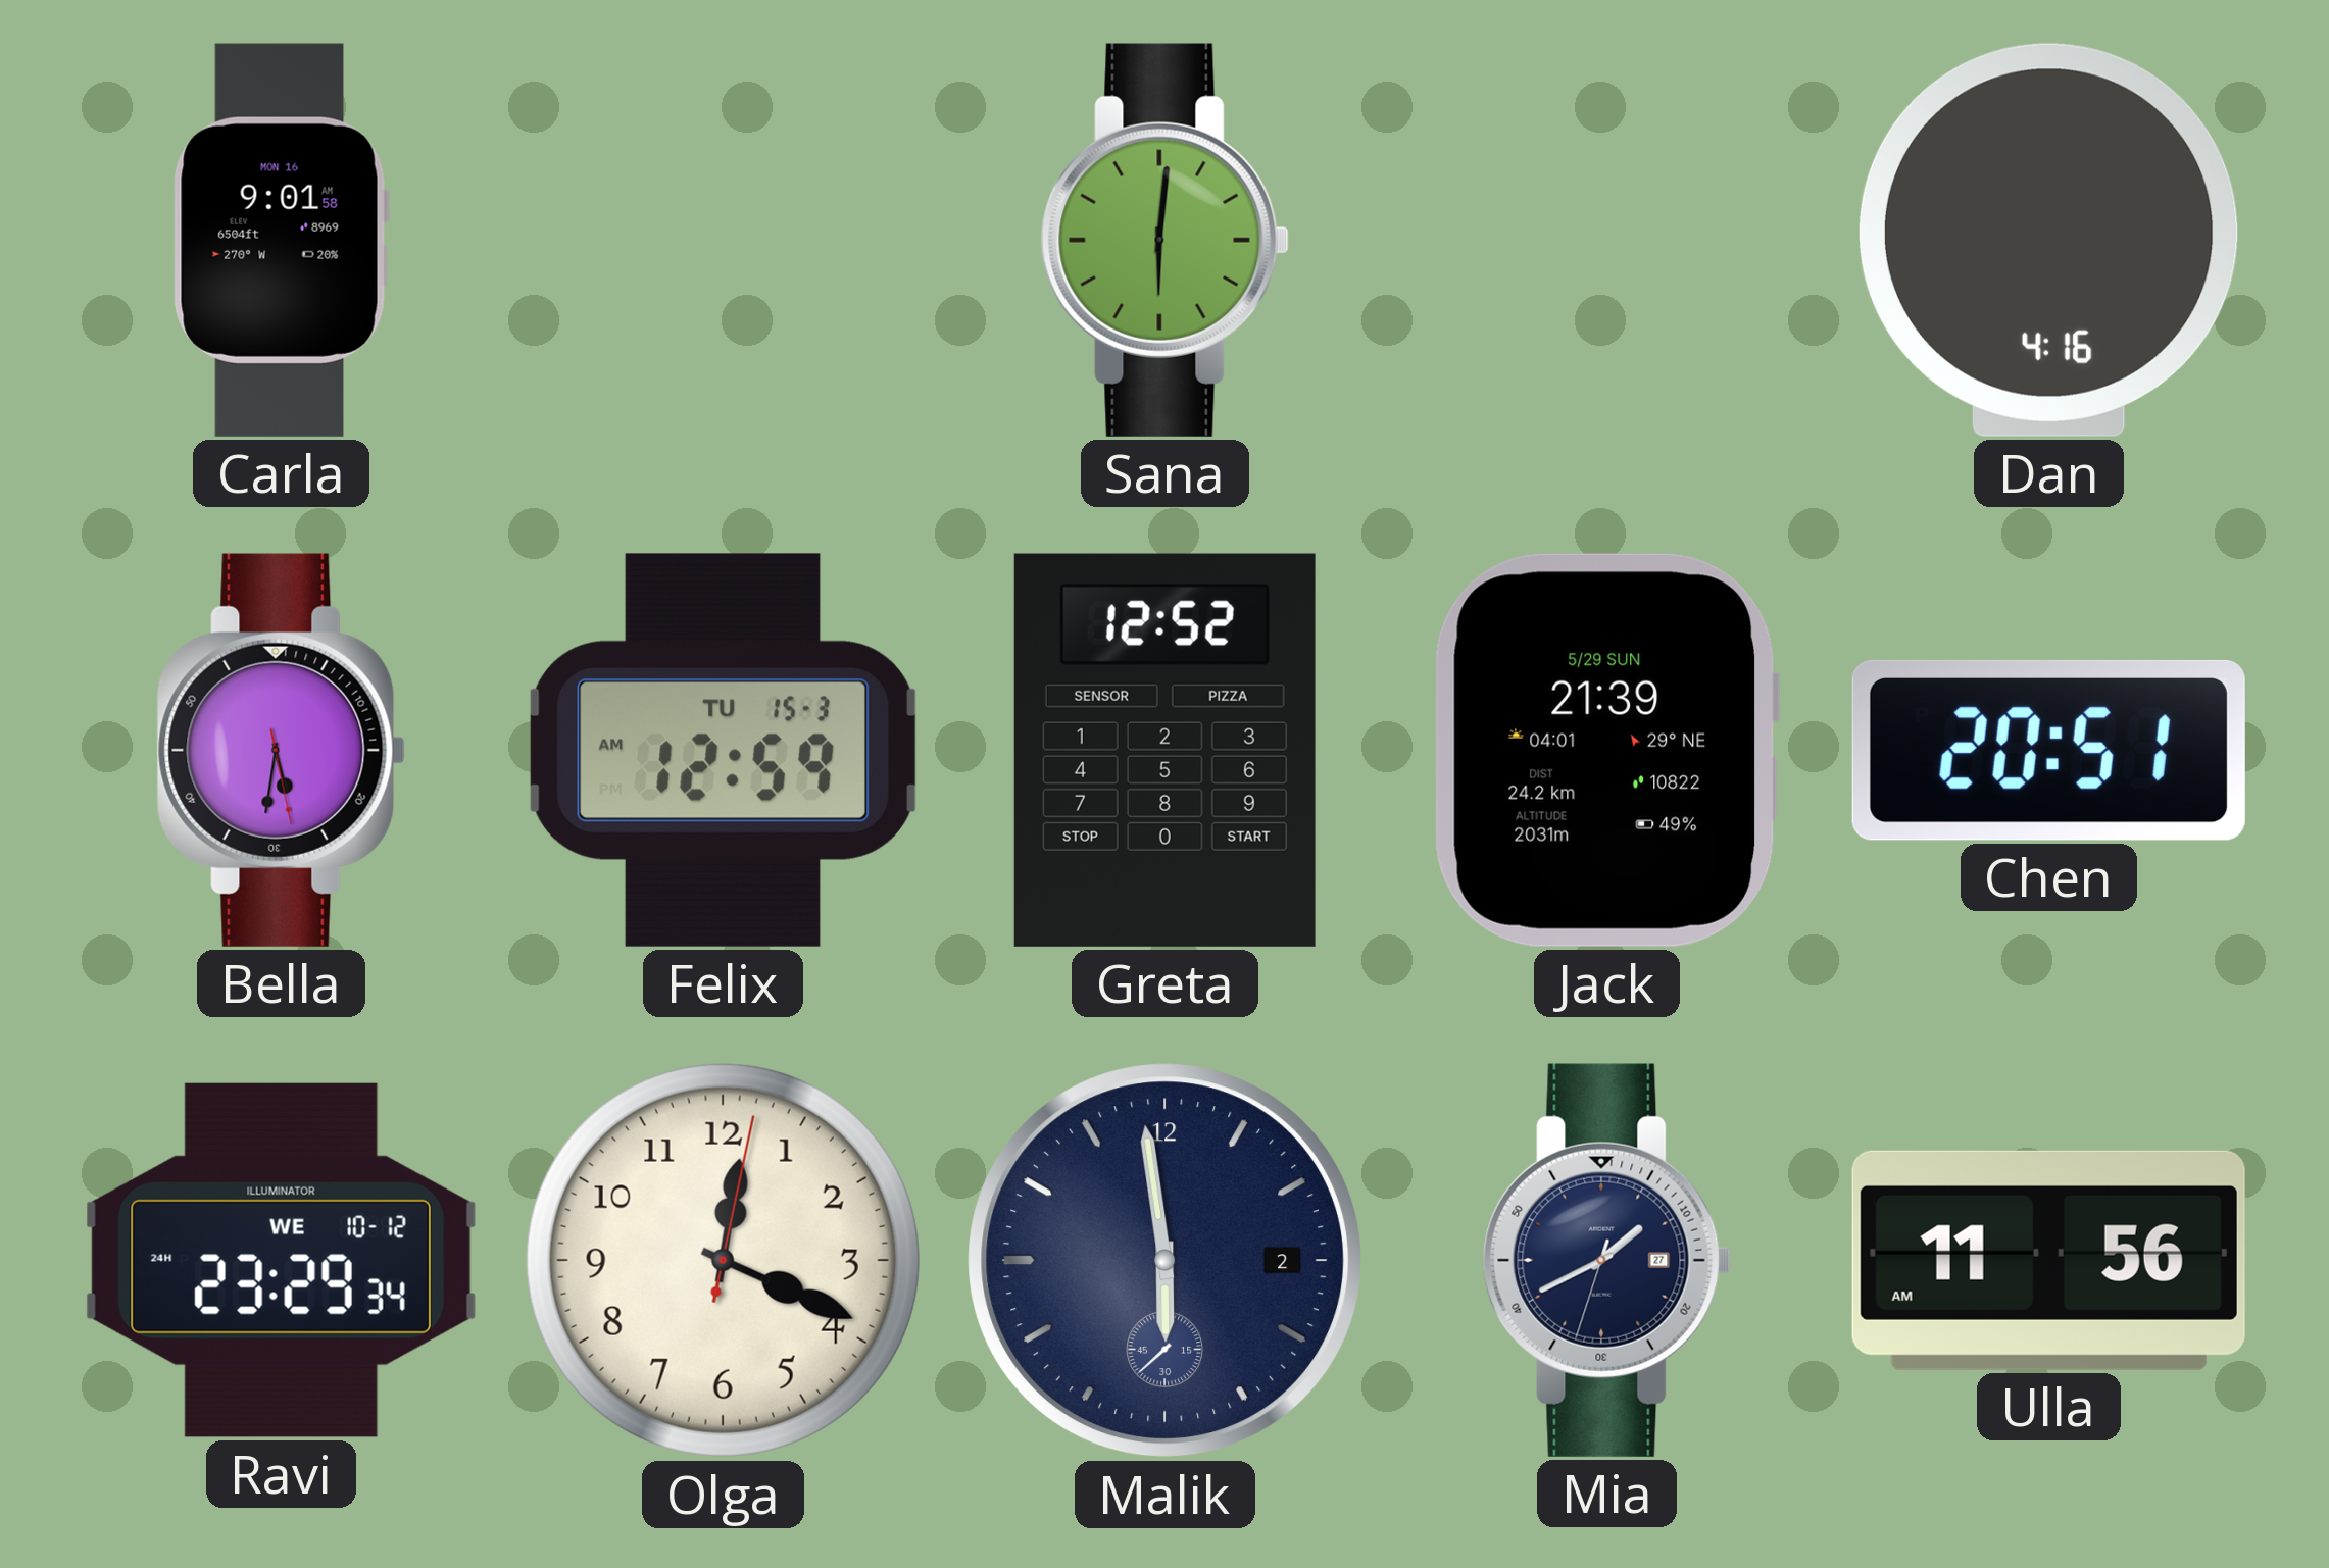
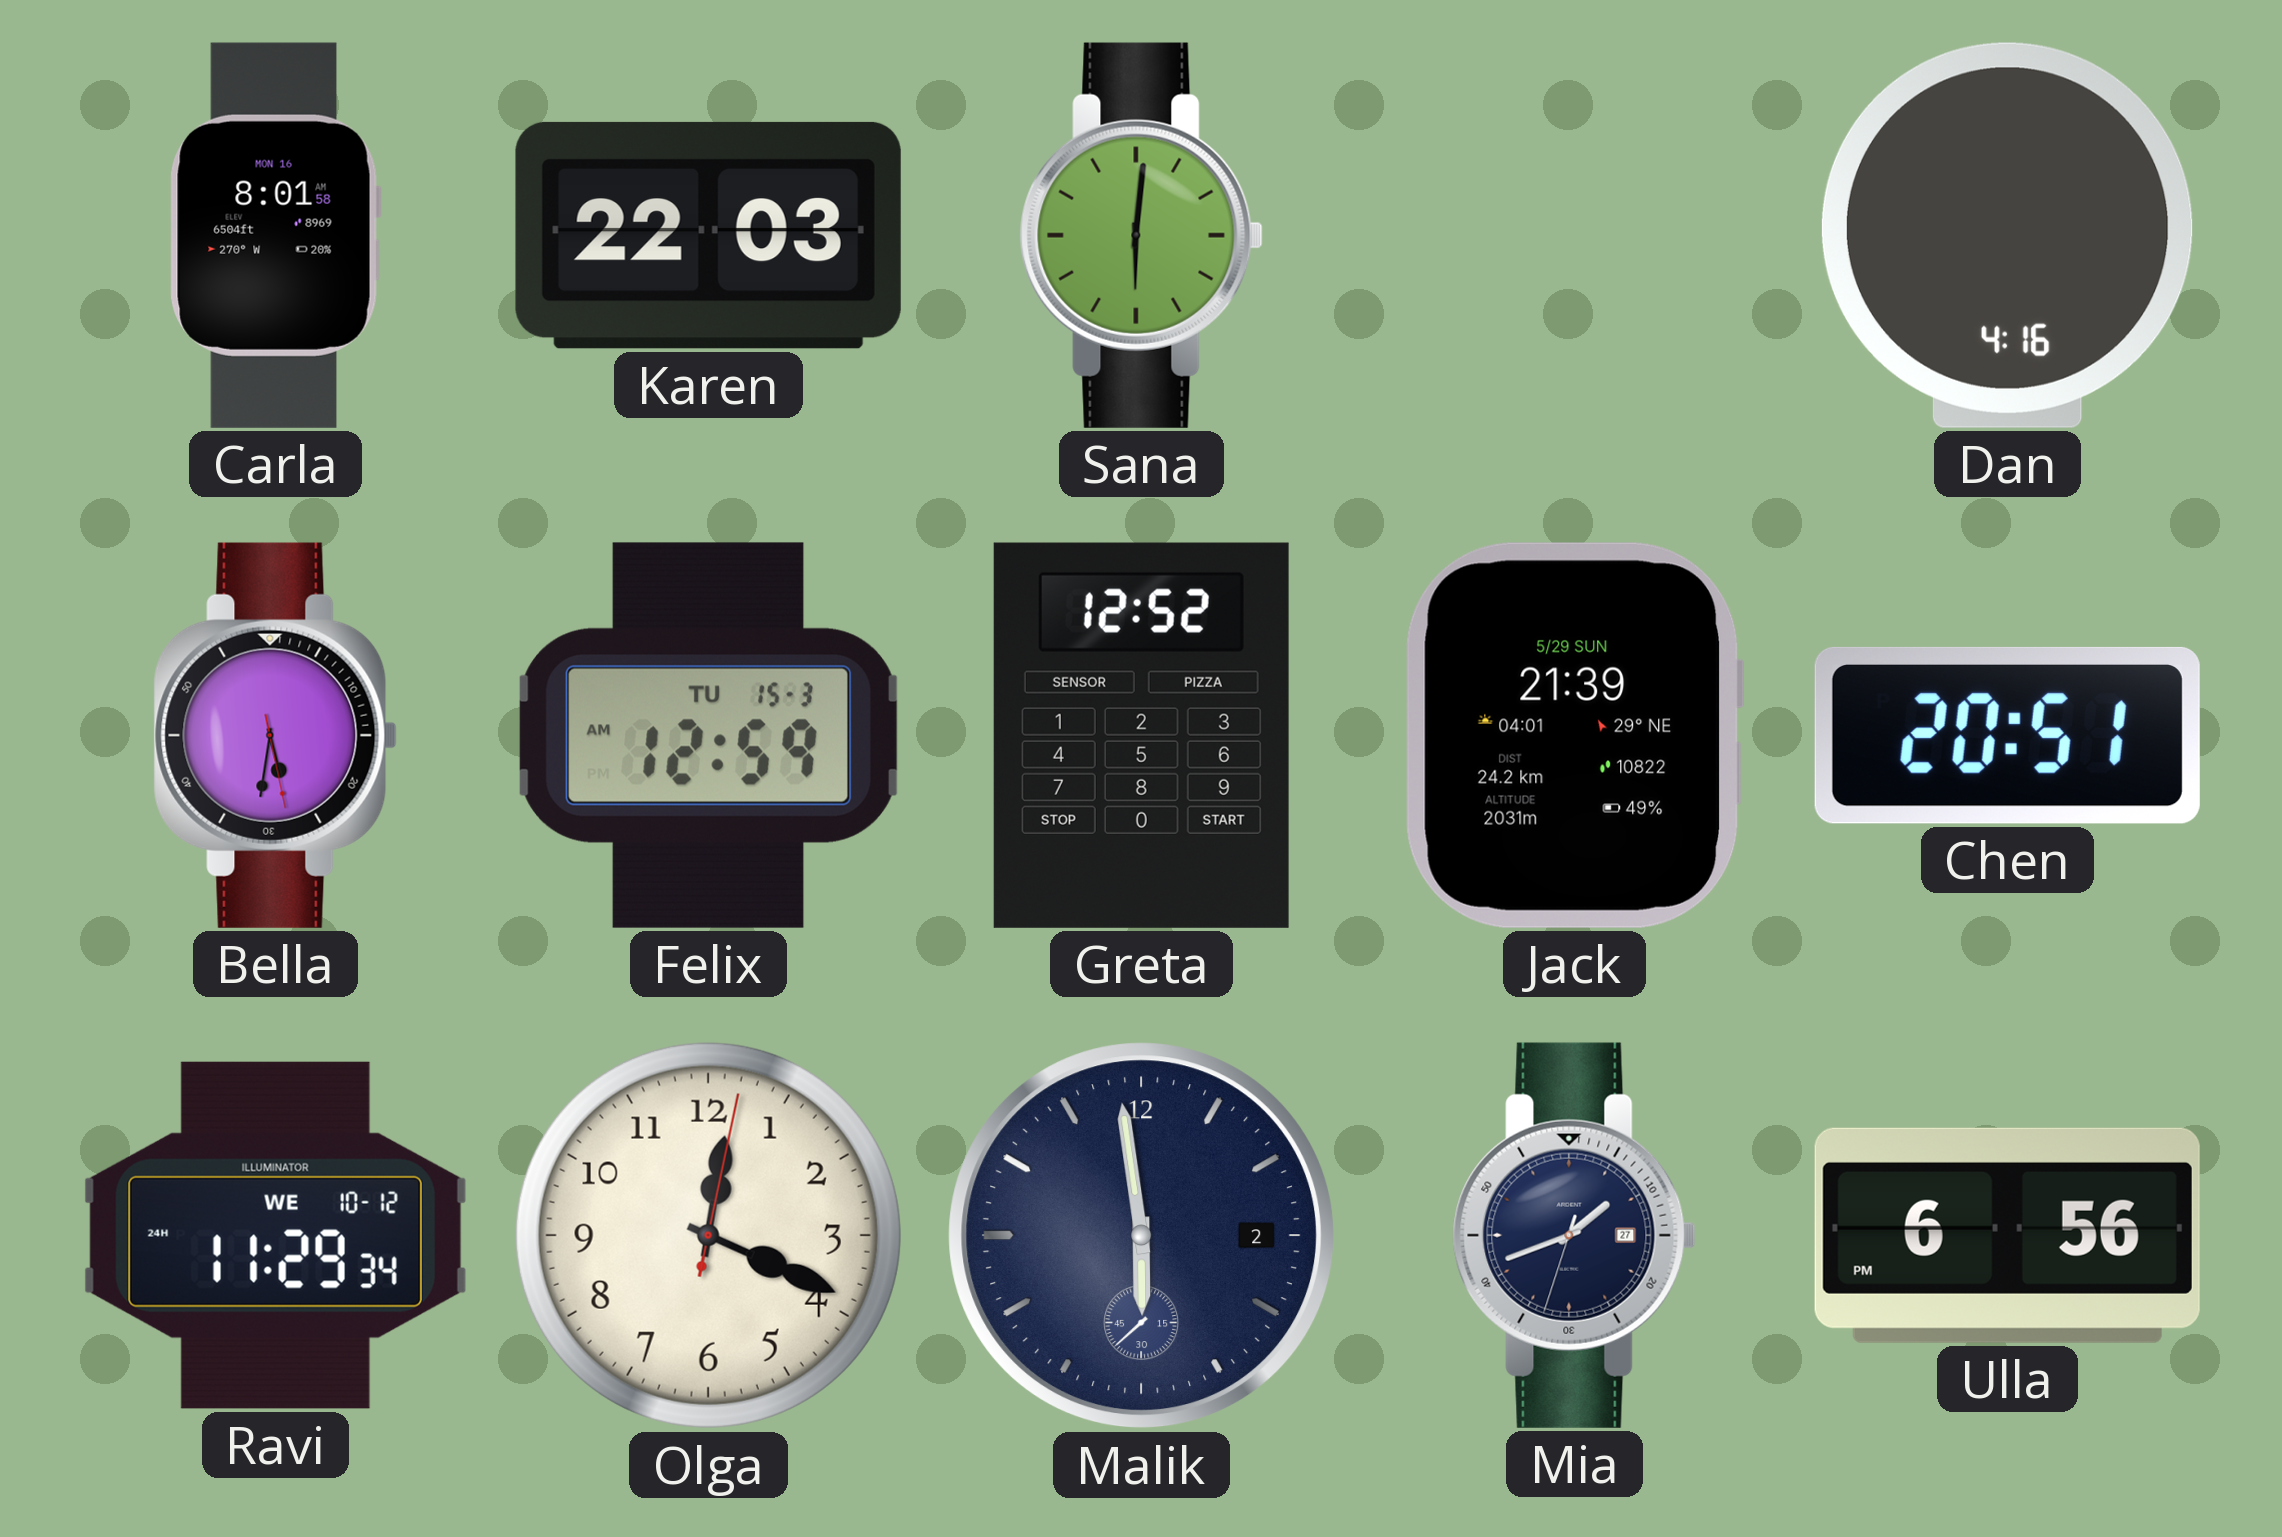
Carla: 9:01 -> 8:01
Karen: none -> 22:03
Ravi: 23:29 -> 11:29
Mia: 1:40 -> 1:41
Ulla: 11:56 -> 6:56
